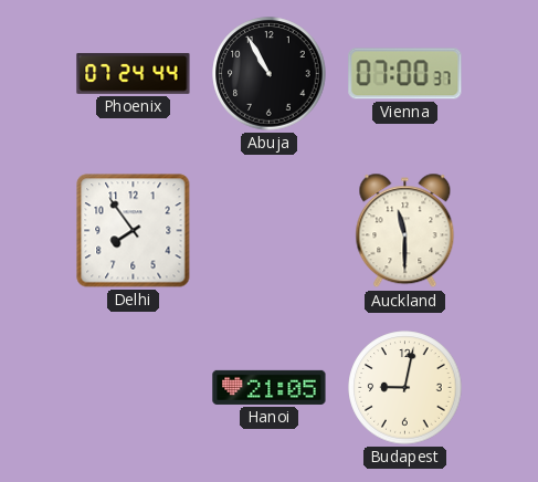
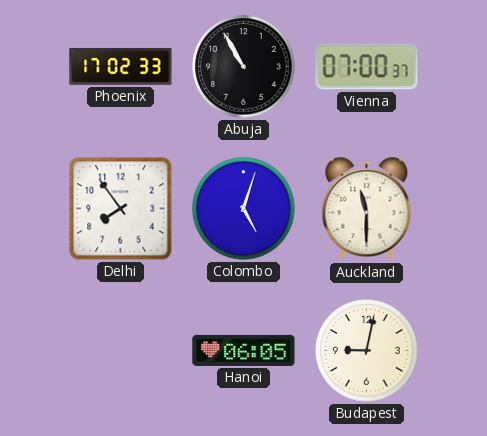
Phoenix: 07:24 -> 17:02
Colombo: none -> 5:03
Hanoi: 21:05 -> 06:05
